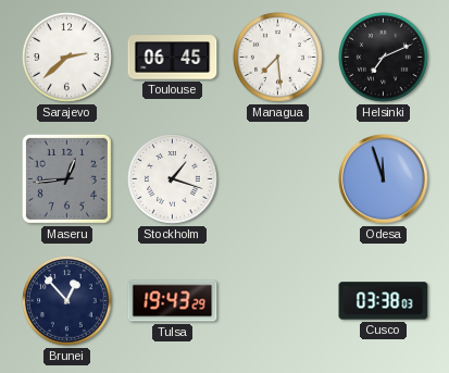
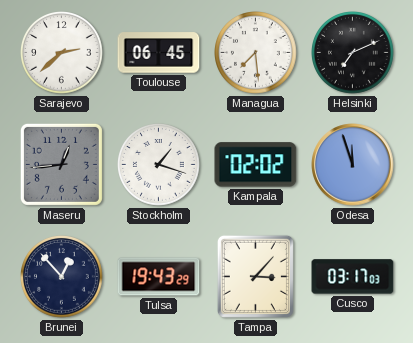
Kampala: none -> 02:02
Tampa: none -> 3:07
Cusco: 03:38 -> 03:17
